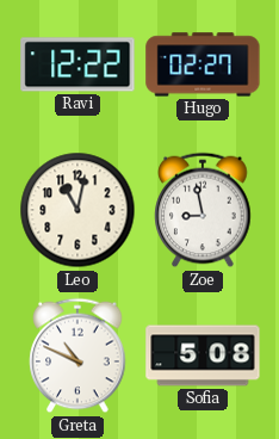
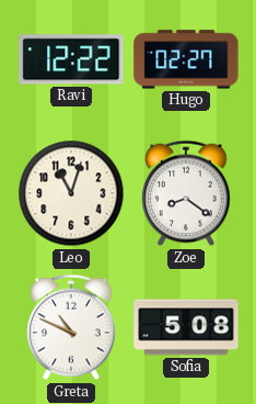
Leo: 11:02 -> 11:03
Zoe: 8:58 -> 8:21
